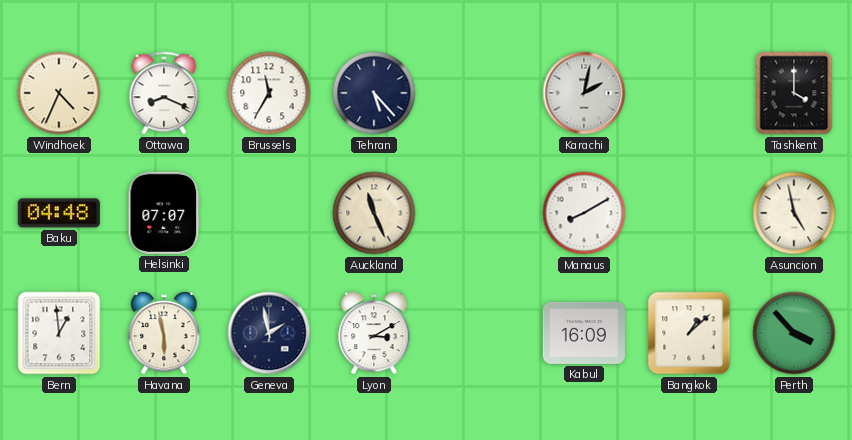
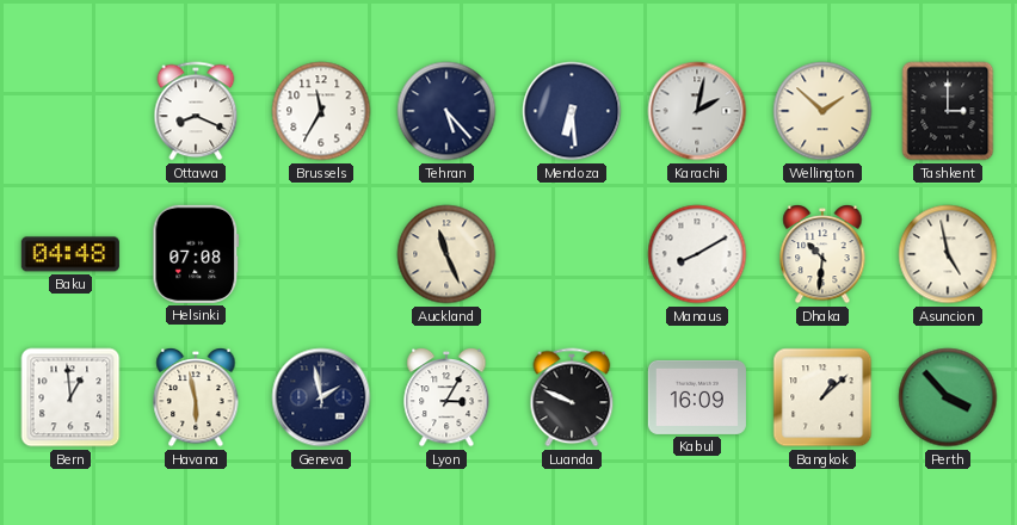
Windhoek: 4:34 -> none
Mendoza: none -> 6:29
Wellington: none -> 1:52
Tashkent: 4:00 -> 3:00
Helsinki: 07:07 -> 07:08
Dhaka: none -> 10:31
Lyon: 3:10 -> 3:05
Luanda: none -> 9:49
